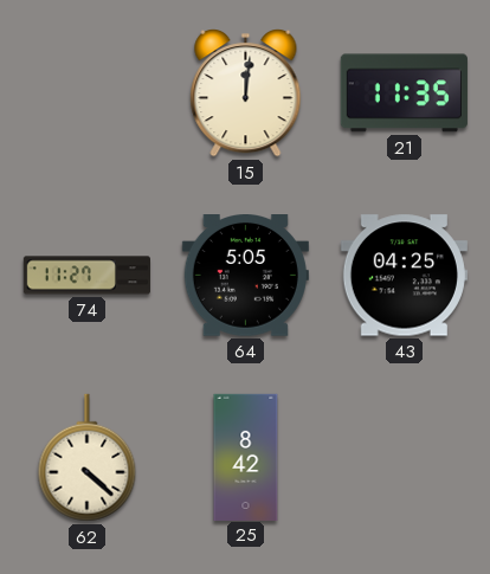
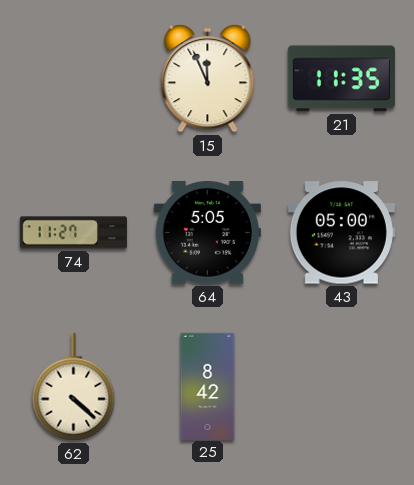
15: 12:01 -> 11:56
43: 04:25 -> 05:00
